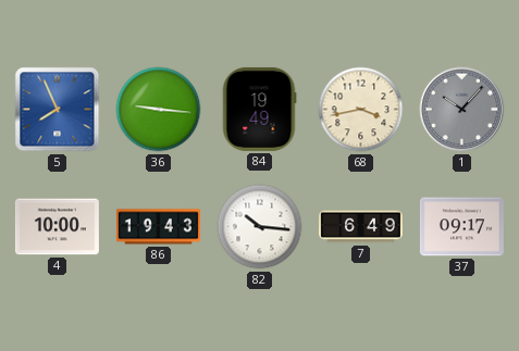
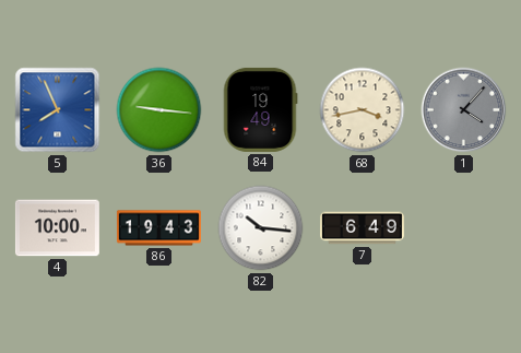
1: 10:07 -> 4:07
37: 09:17 -> none
